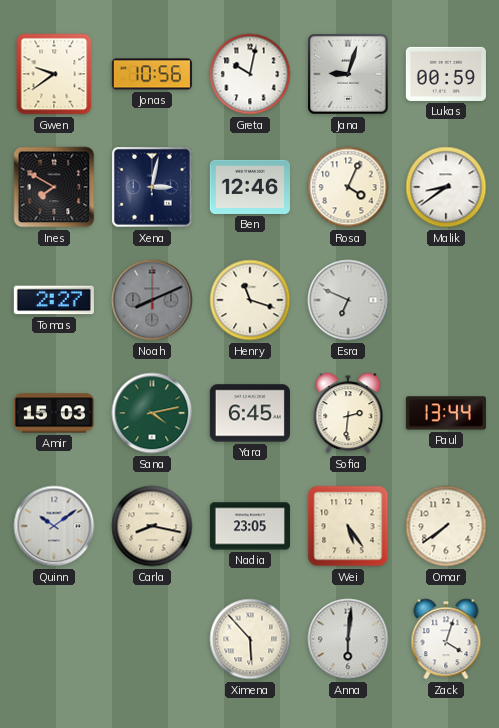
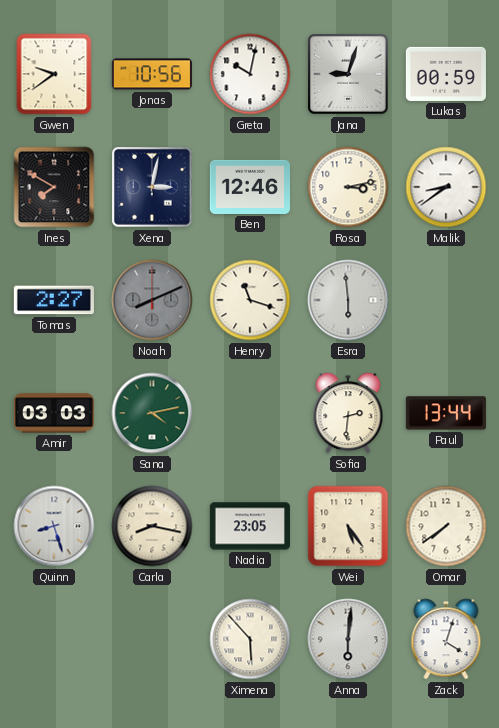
Rosa: 4:04 -> 3:13
Esra: 6:49 -> 5:59
Amir: 15:03 -> 03:03
Yara: 6:45 -> none
Quinn: 10:09 -> 8:27
